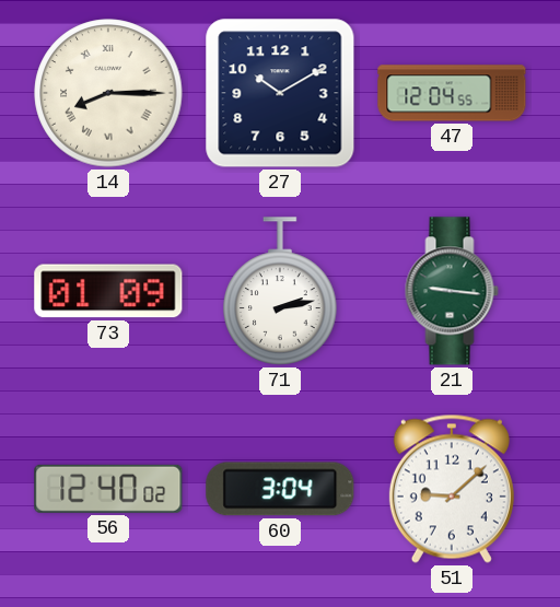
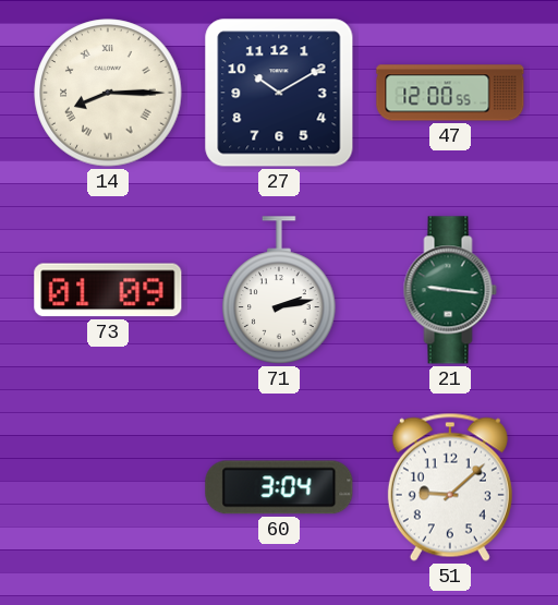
47: 12:04 -> 12:00
56: 12:40 -> none
